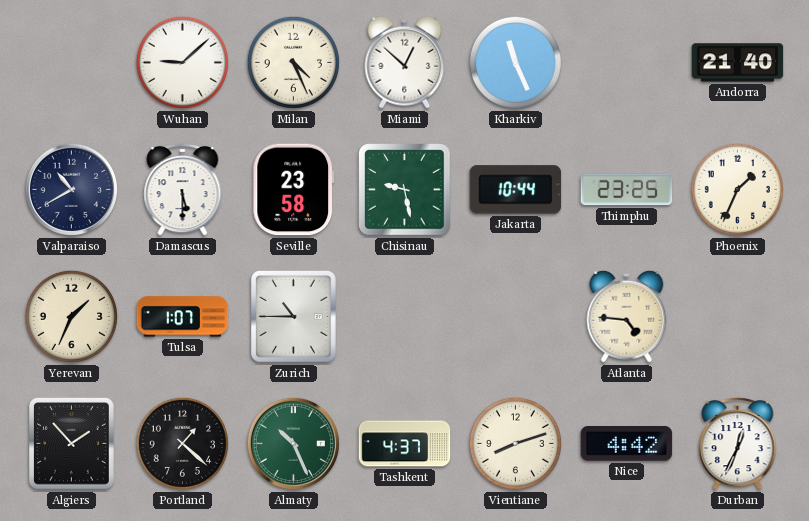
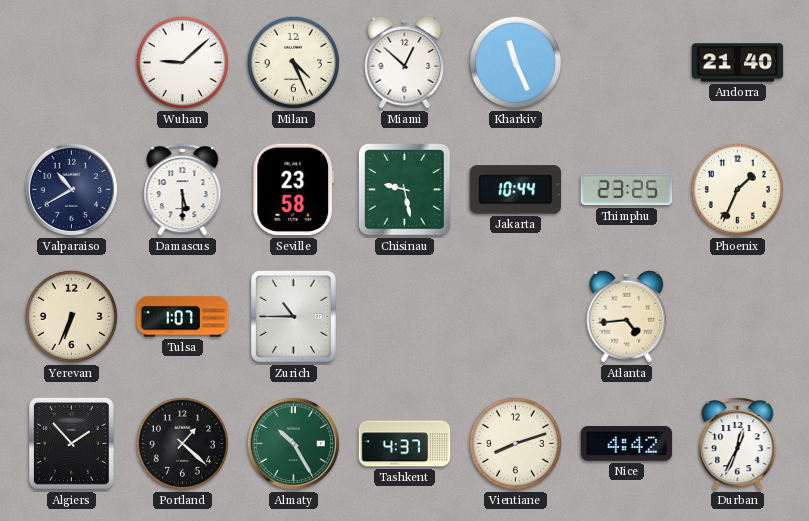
Yerevan: 1:34 -> 6:34
Atlanta: 4:46 -> 4:44
Almaty: 10:26 -> 10:25
